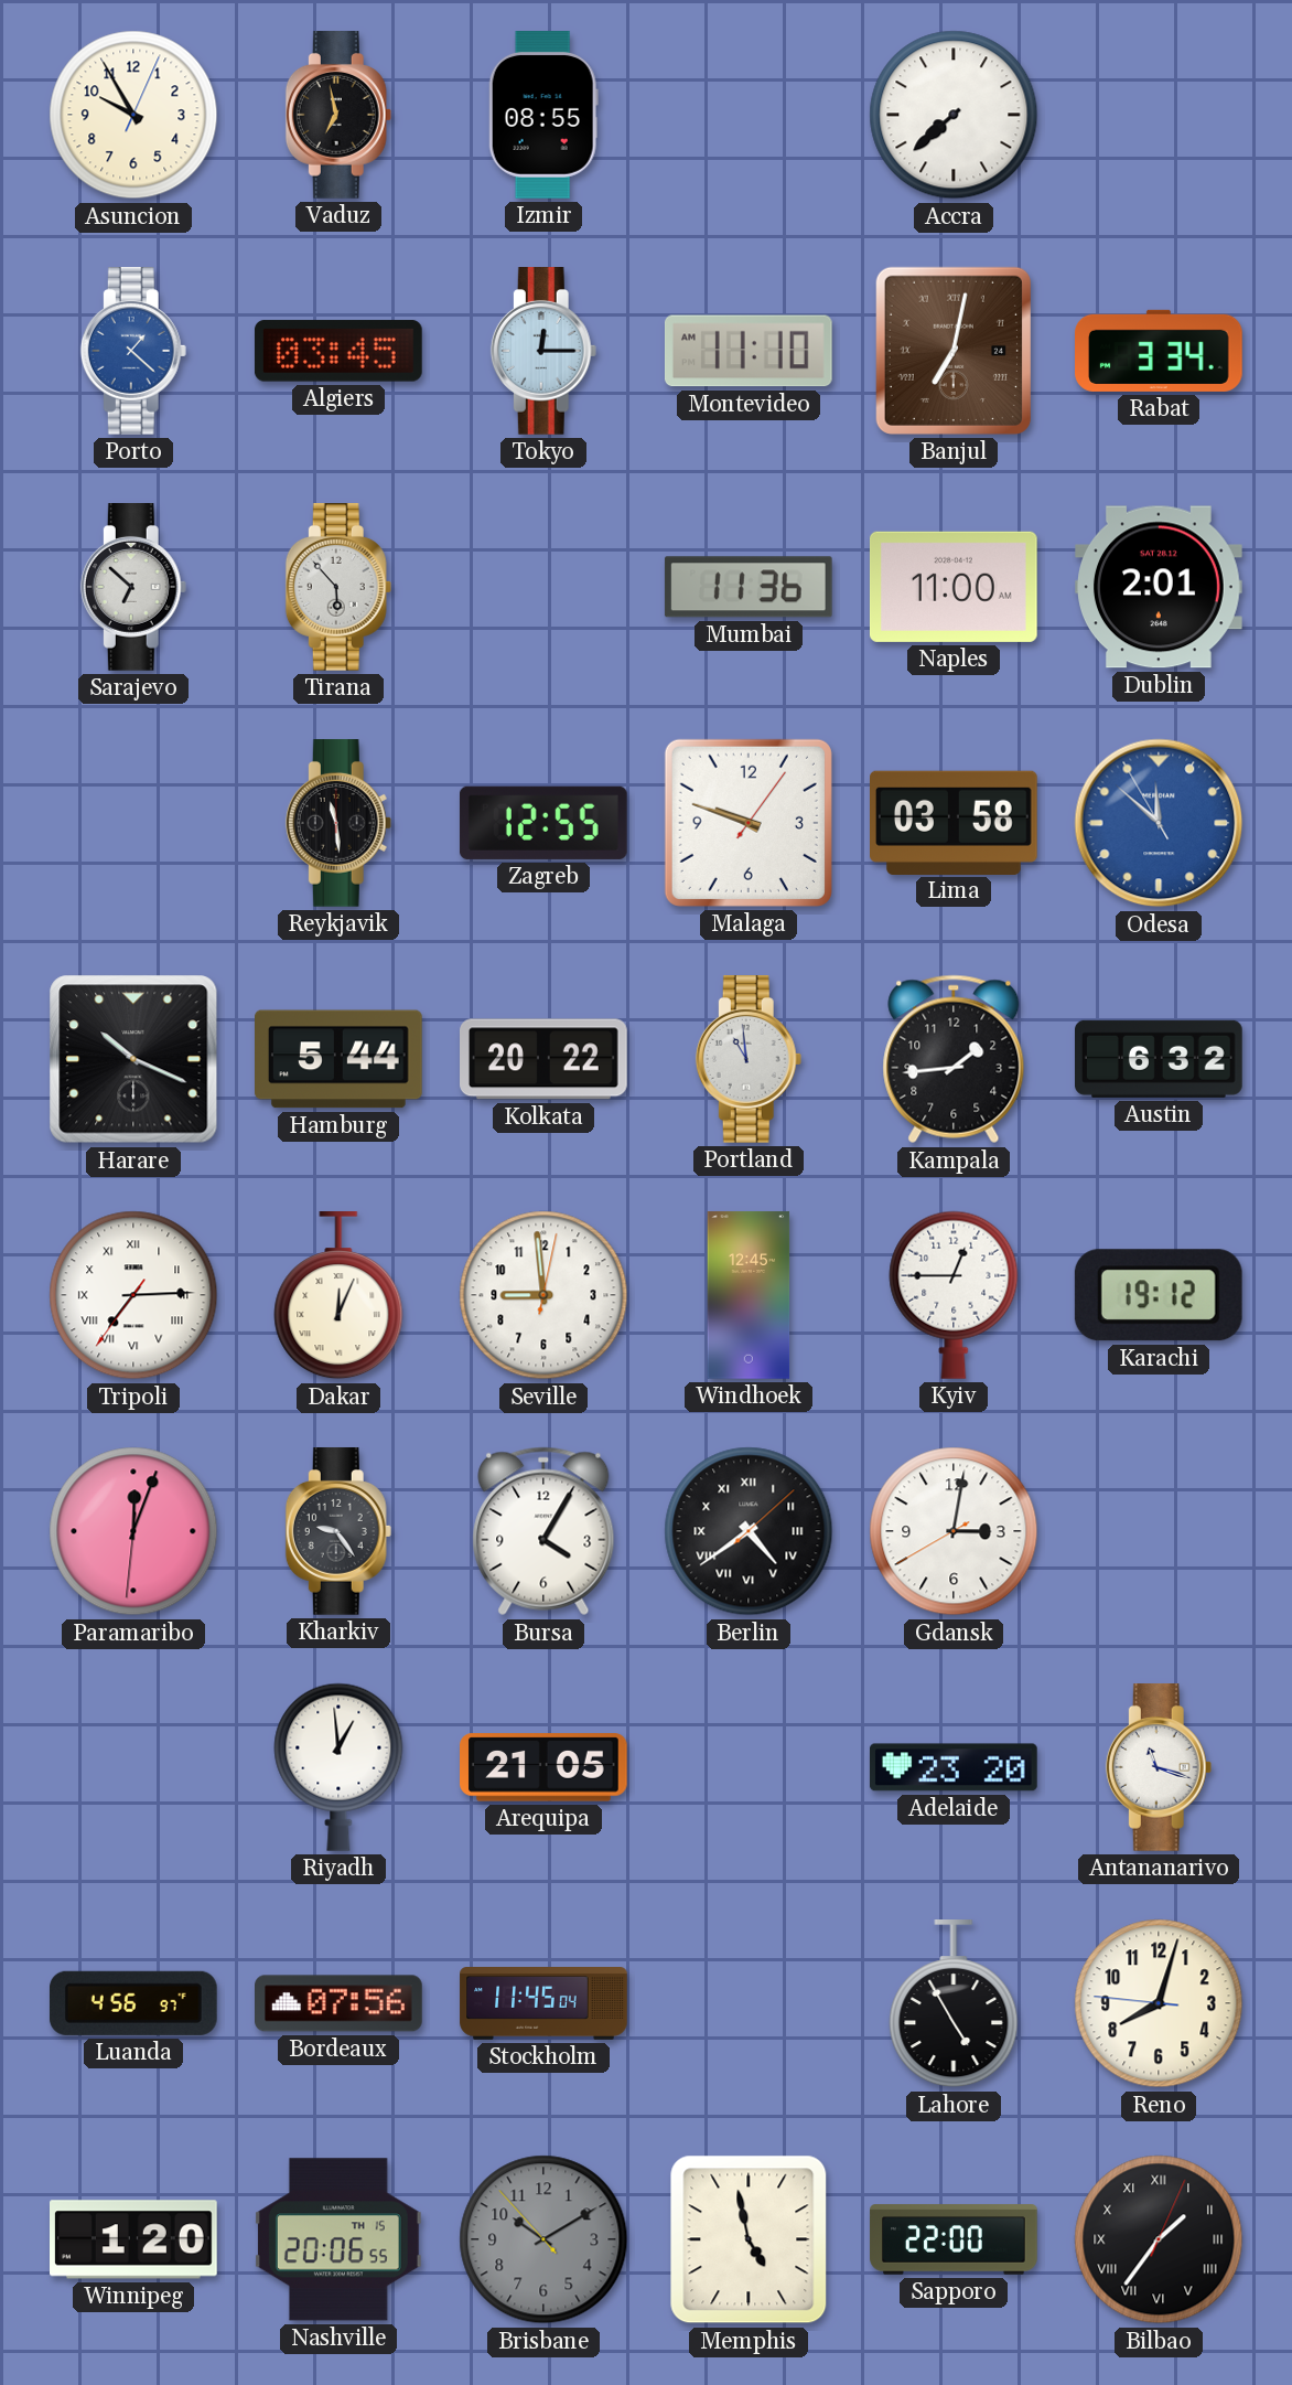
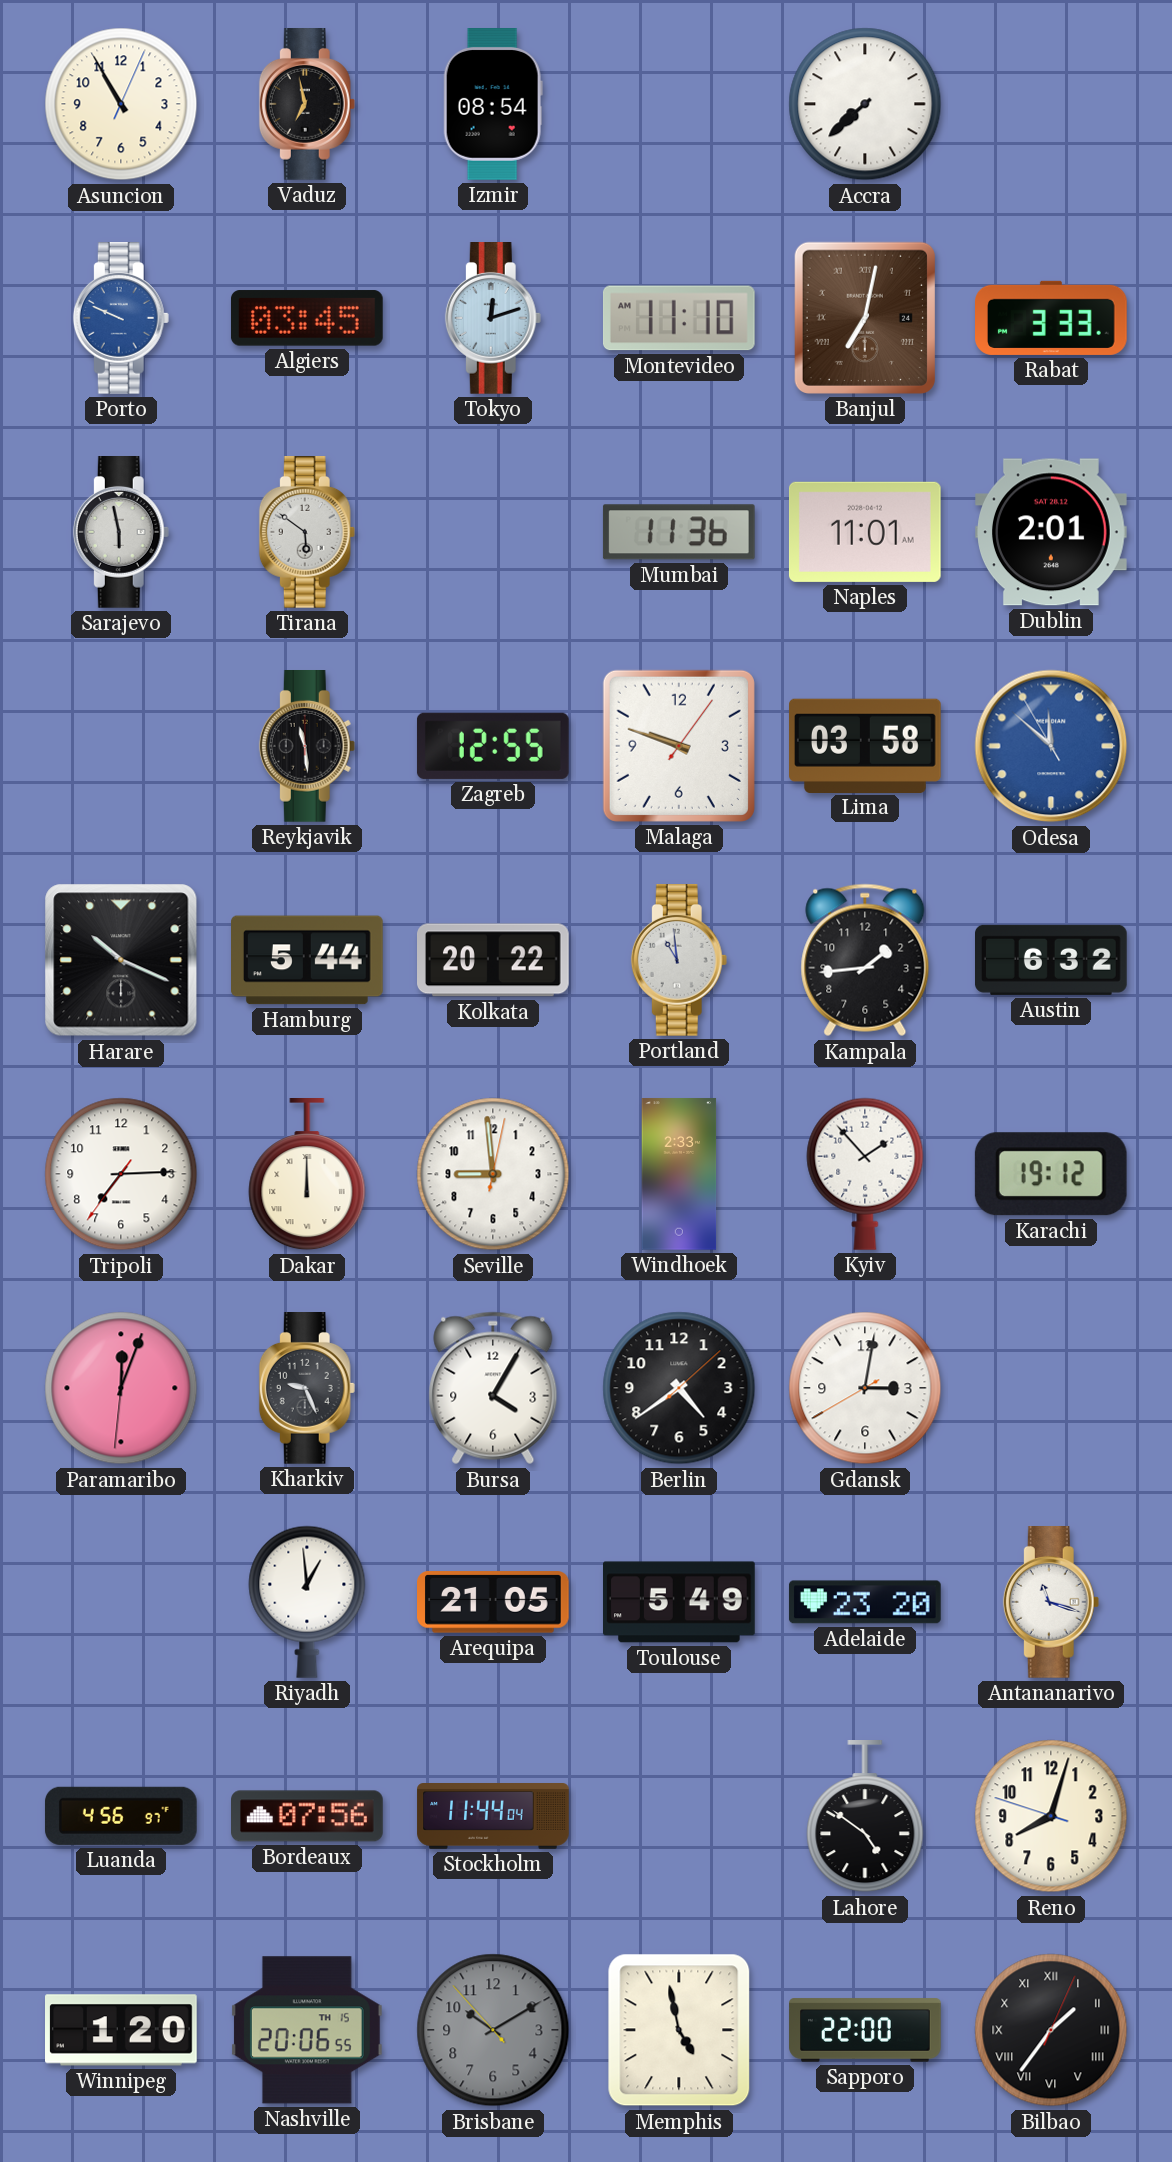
Asuncion: 9:55 -> 10:55
Izmir: 08:55 -> 08:54
Porto: 1:22 -> 9:49
Tokyo: 12:15 -> 12:12
Rabat: 3:34 -> 3:33
Sarajevo: 6:52 -> 5:58
Tirana: 5:53 -> 5:51
Naples: 11:00 -> 11:01
Tripoli numerals: Roman -> Arabic
Dakar: 12:04 -> 12:00
Windhoek: 12:45 -> 2:33
Kyiv: 12:45 -> 1:53
Kharkiv: 9:24 -> 9:26
Berlin numerals: Roman -> Arabic
Toulouse: none -> 5:49
Stockholm: 11:45 -> 11:44
Lahore: 4:55 -> 4:51
Reno: 8:02:46 -> 8:02:48
